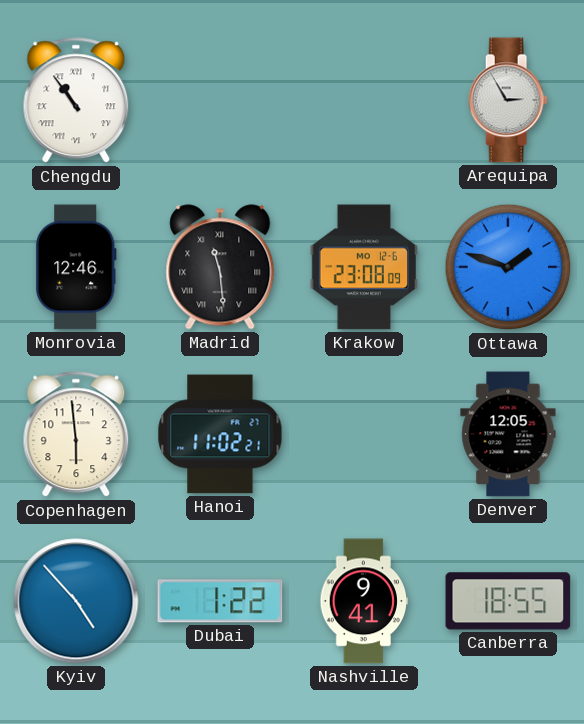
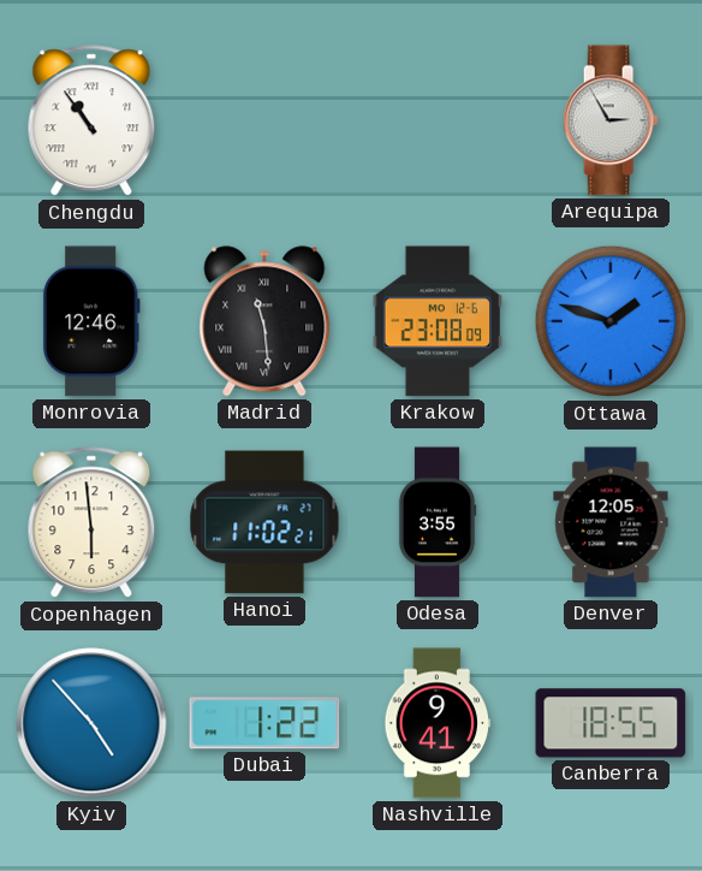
Odesa: none -> 3:55
